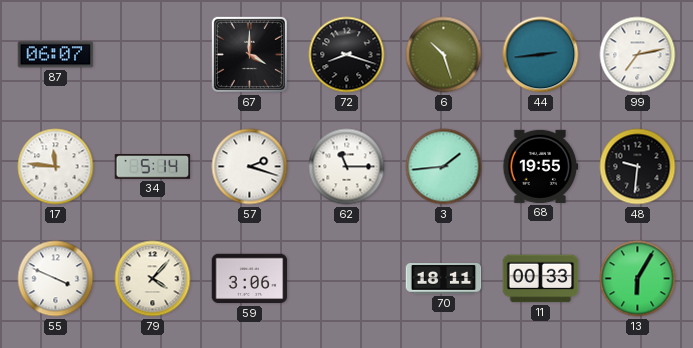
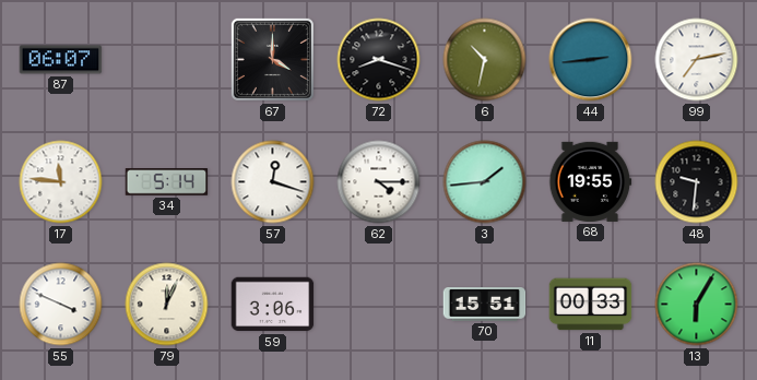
6: 10:27 -> 10:32
57: 2:18 -> 12:18
62: 11:15 -> 4:15
79: 4:07 -> 12:04
70: 18:11 -> 15:51
